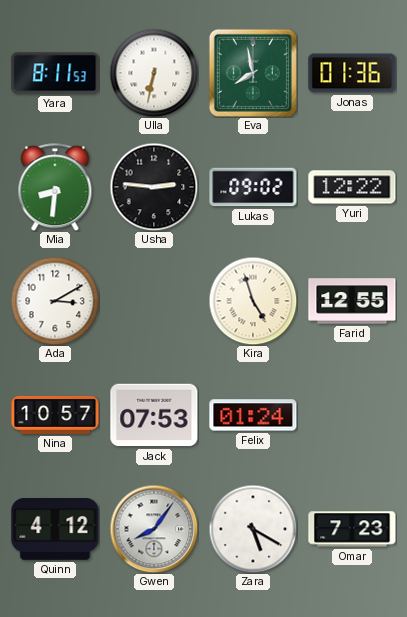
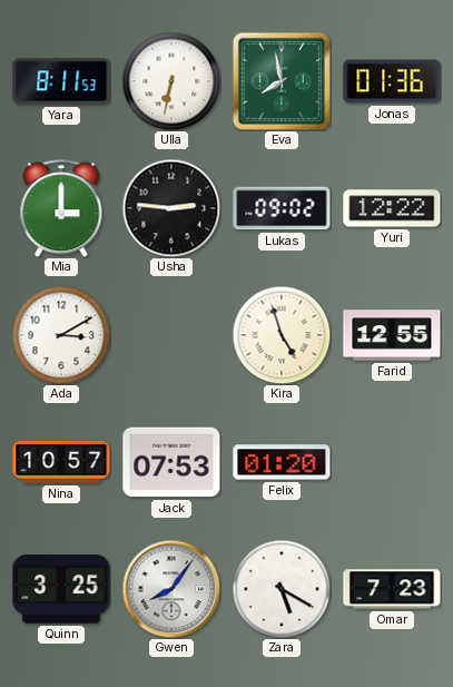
Mia: 8:31 -> 3:00
Felix: 01:24 -> 01:20
Quinn: 4:12 -> 3:25
